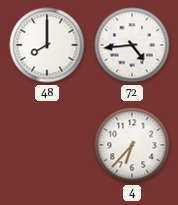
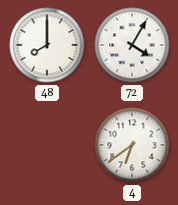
72: 4:44 -> 4:05
4: 6:37 -> 6:39
